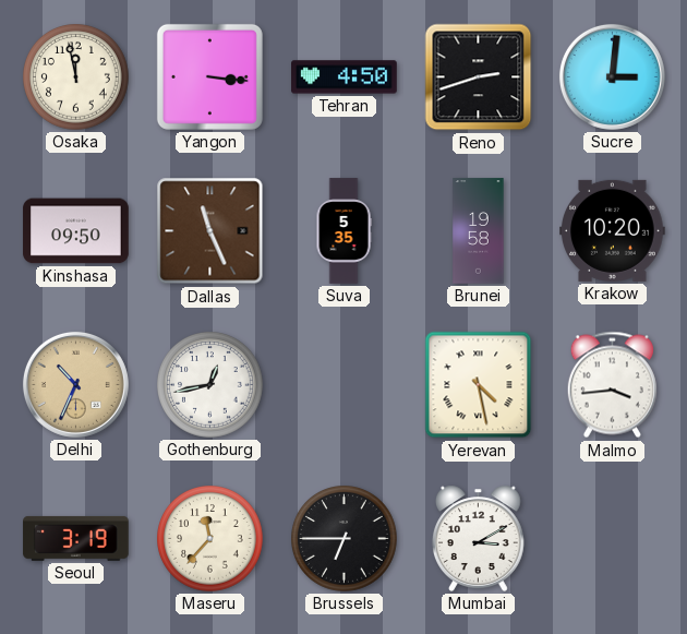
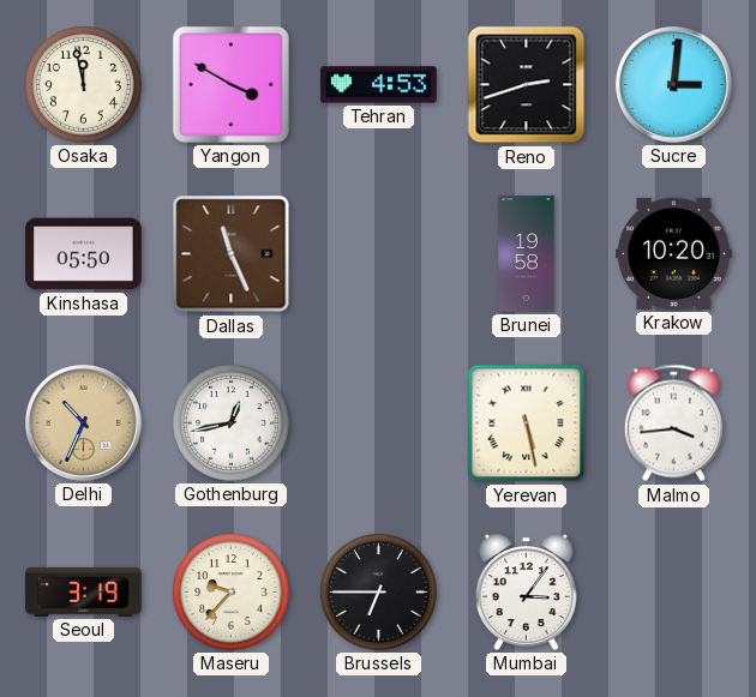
Yangon: 3:16 -> 3:50
Tehran: 4:50 -> 4:53
Kinshasa: 09:50 -> 05:50
Suva: 5:35 -> none
Yerevan: 4:28 -> 5:28
Maseru: 11:37 -> 9:37
Mumbai: 3:10 -> 3:06
